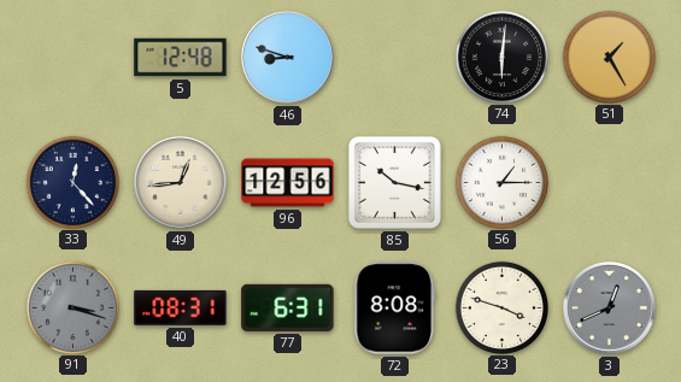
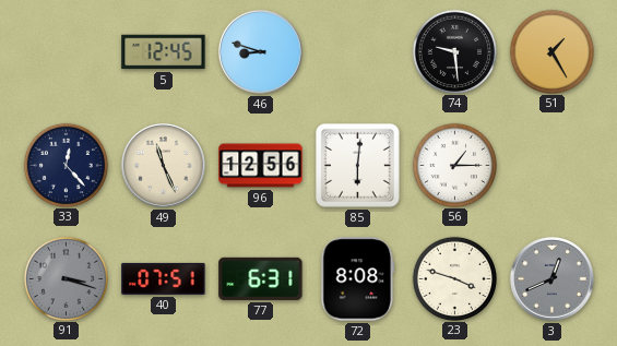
5: 12:48 -> 12:45
74: 6:01 -> 9:29
49: 12:44 -> 11:26
85: 10:17 -> 6:01
40: 08:31 -> 07:51
